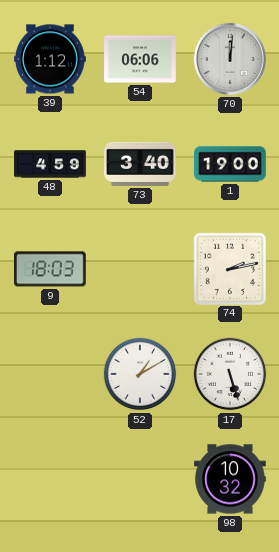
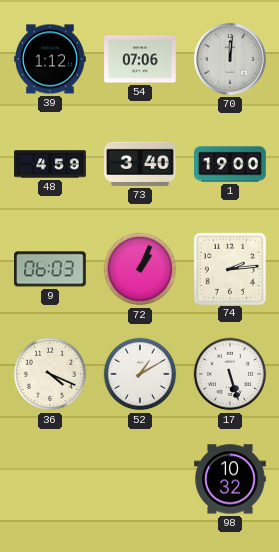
54: 06:06 -> 07:06
9: 18:03 -> 06:03
72: none -> 1:04
74: 2:13 -> 2:14
36: none -> 4:19
